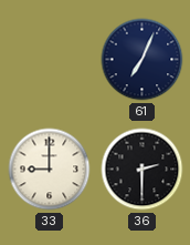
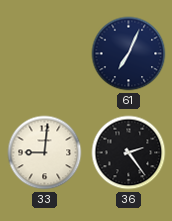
33: 9:00 -> 9:01
36: 2:30 -> 2:24
